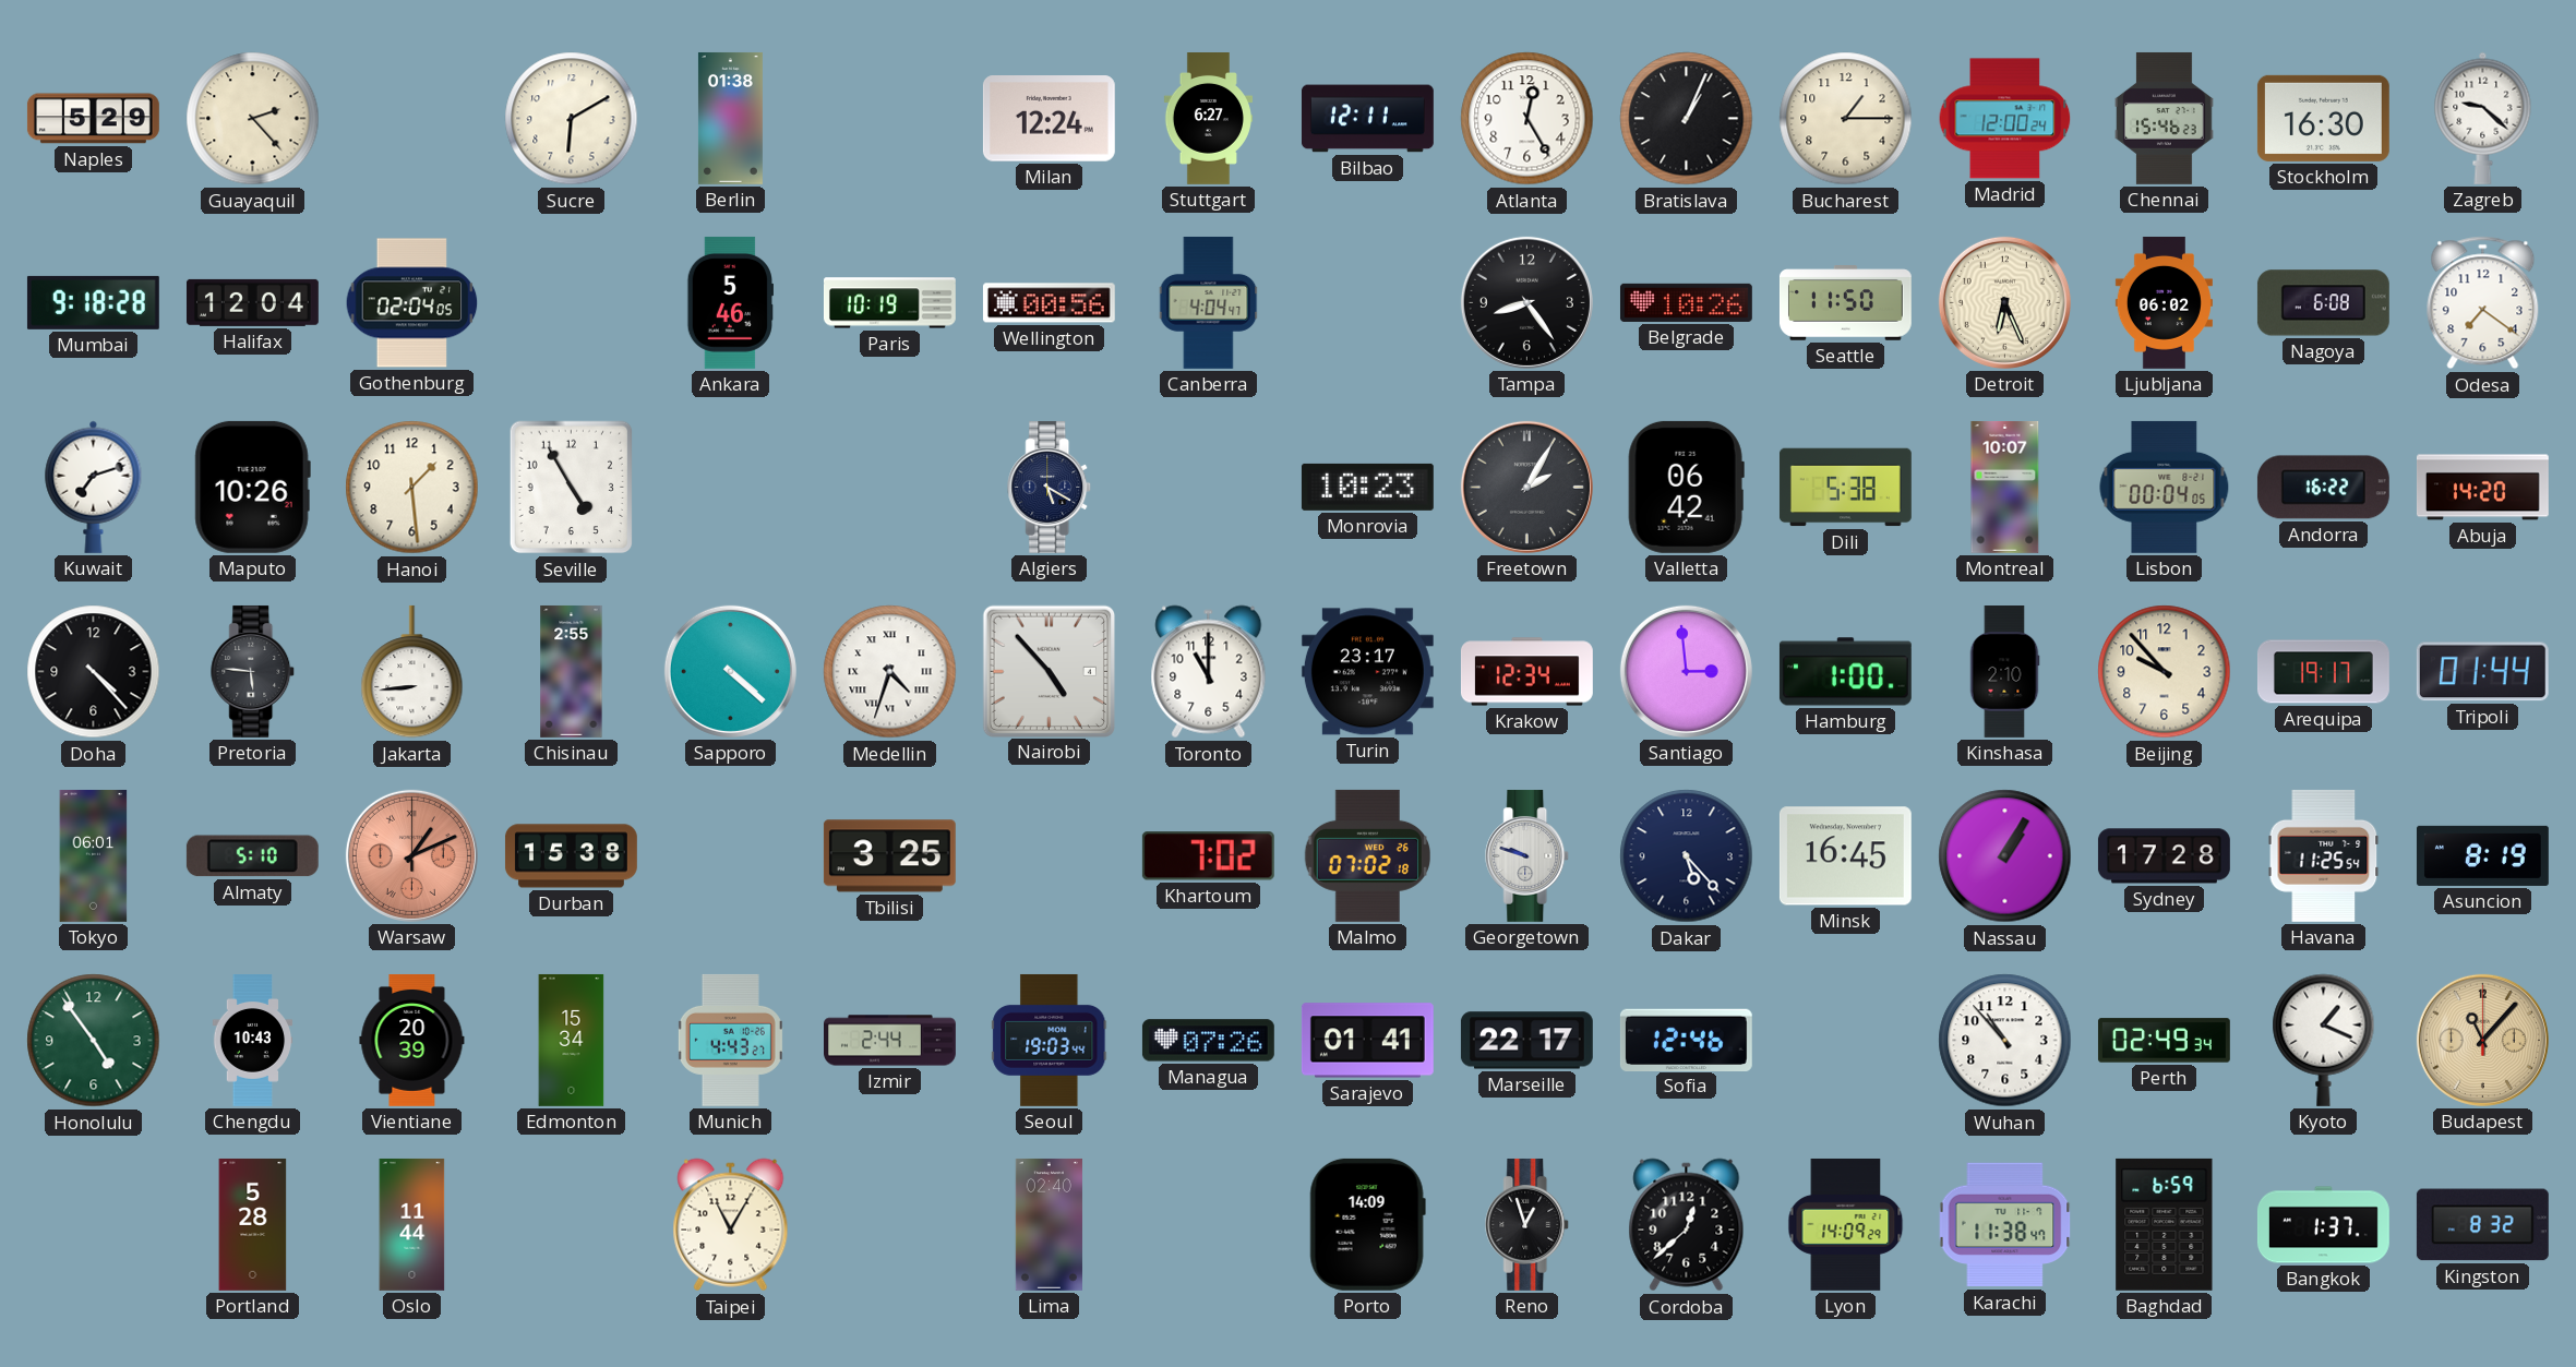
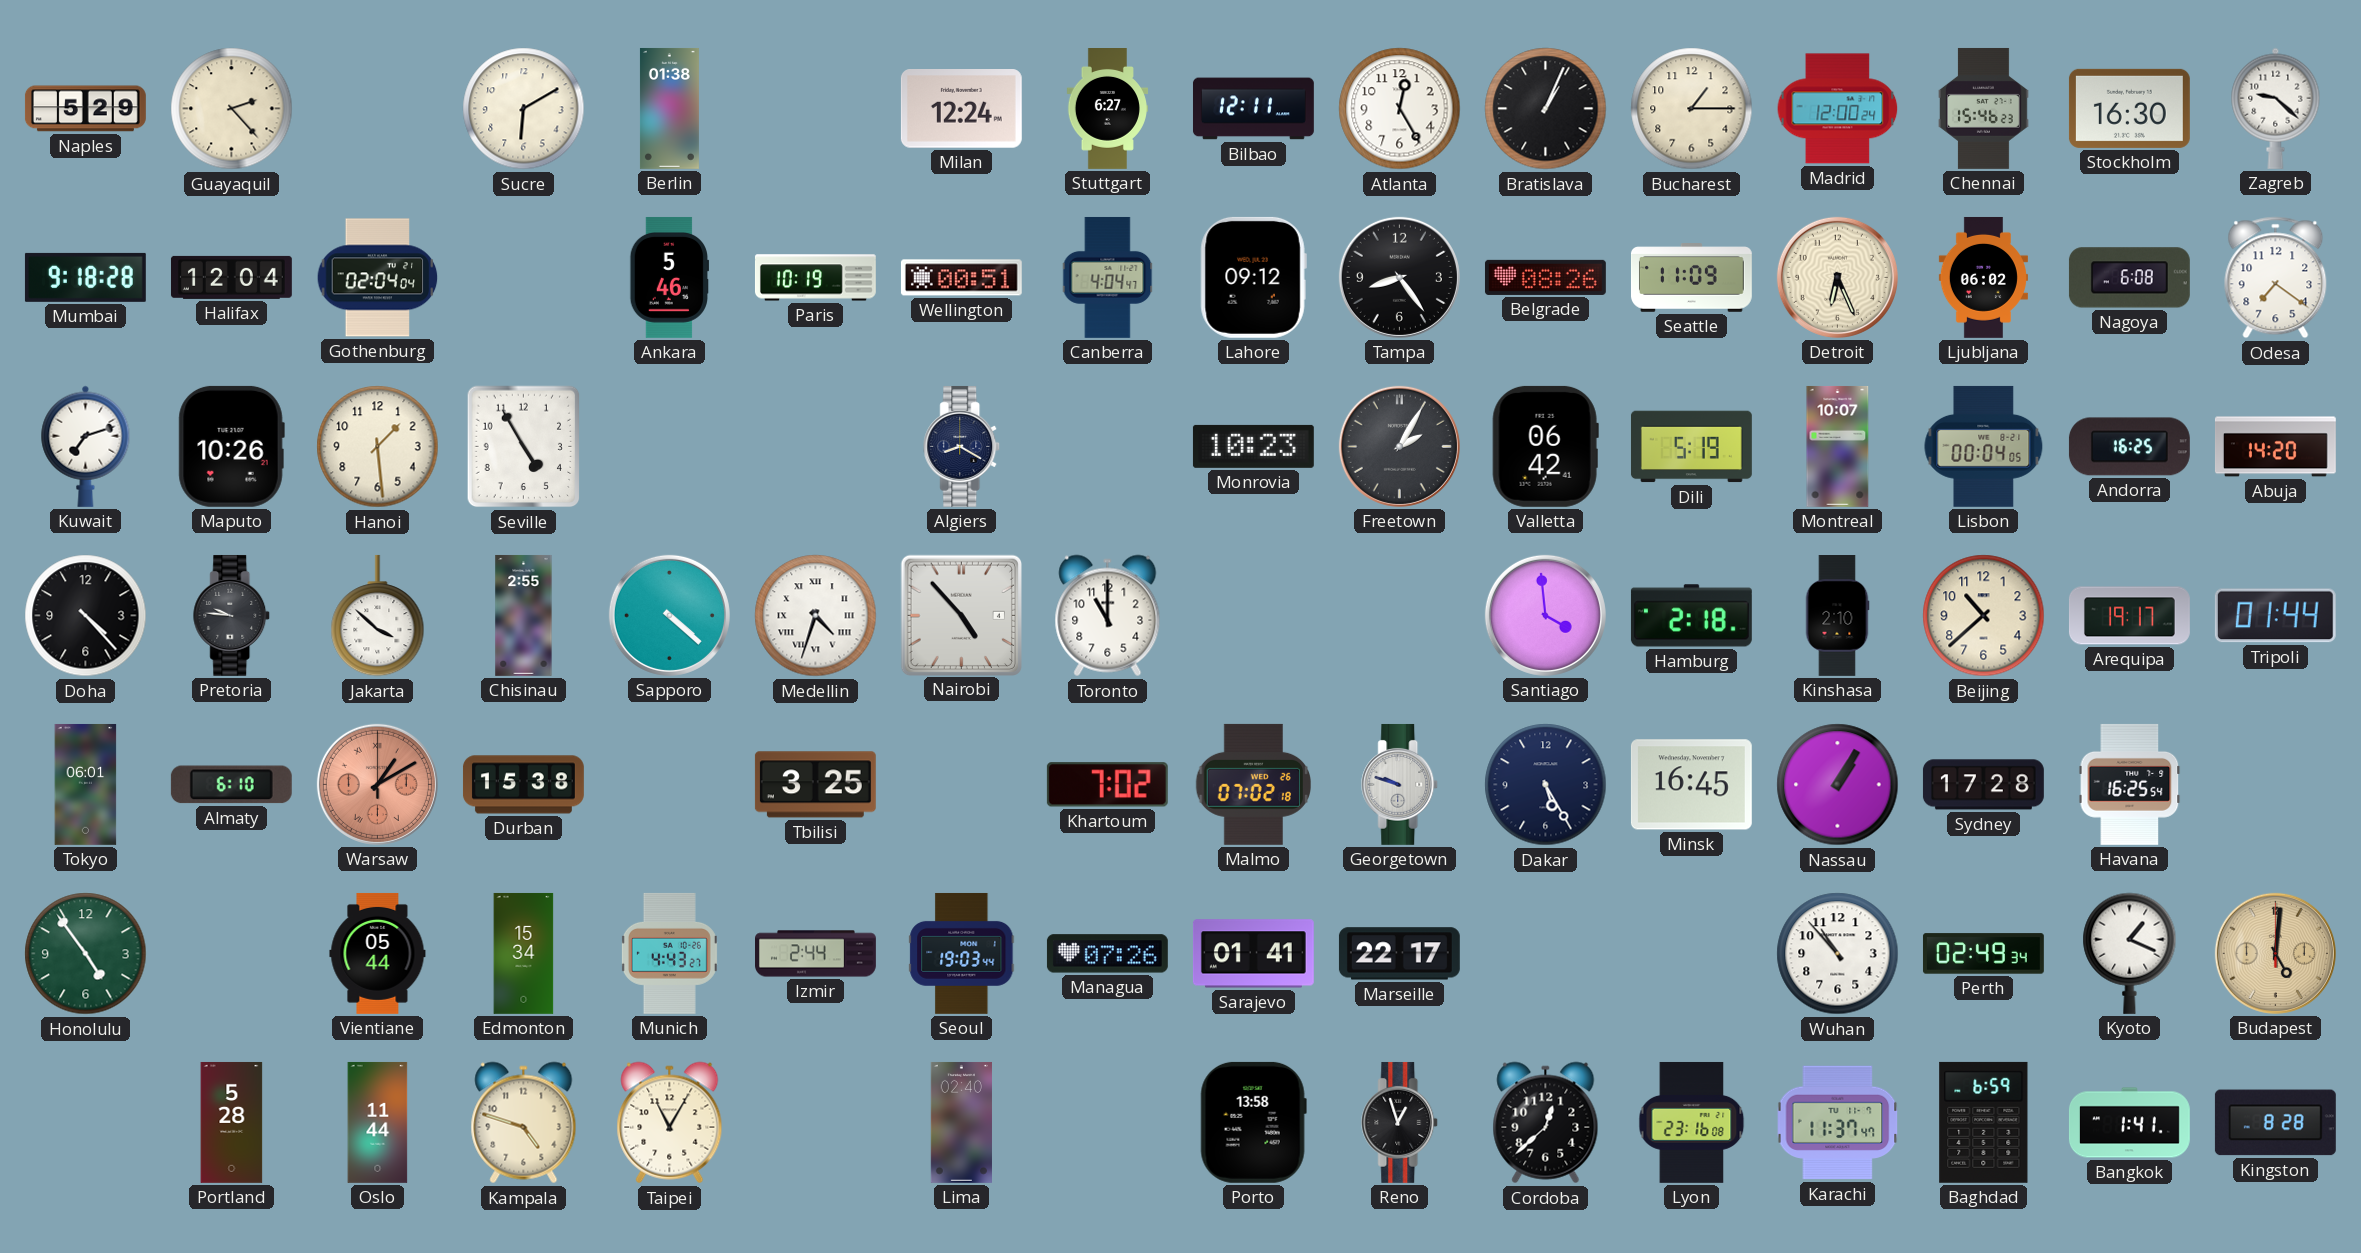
Gothenburg: 02:04:05 -> 02:04:04
Wellington: 00:56 -> 00:51
Lahore: none -> 09:12
Belgrade: 10:26 -> 08:26
Seattle: 11:50 -> 11:09
Algiers: 5:20 -> 8:20
Dili: 5:38 -> 5:19
Andorra: 16:22 -> 16:25
Pretoria: 5:46 -> 9:46
Jakarta: 8:44 -> 3:52
Turin: 23:17 -> none
Krakow: 12:34 -> none
Santiago: 2:59 -> 3:59
Hamburg: 1:00 -> 2:18
Beijing: 9:53 -> 10:38
Almaty: 5:10 -> 6:10
Warsaw: 1:11 -> 1:10
Dakar: 5:23 -> 5:25
Havana: 11:25 -> 16:25
Asuncion: 8:19 -> none
Chengdu: 10:43 -> none
Vientiane: 20:39 -> 05:44
Sofia: 12:46 -> none
Budapest: 11:07 -> 5:01
Kampala: none -> 4:48
Porto: 14:09 -> 13:58
Lyon: 14:09 -> 23:16
Karachi: 11:38 -> 11:37
Bangkok: 1:37 -> 1:41
Kingston: 8:32 -> 8:28
